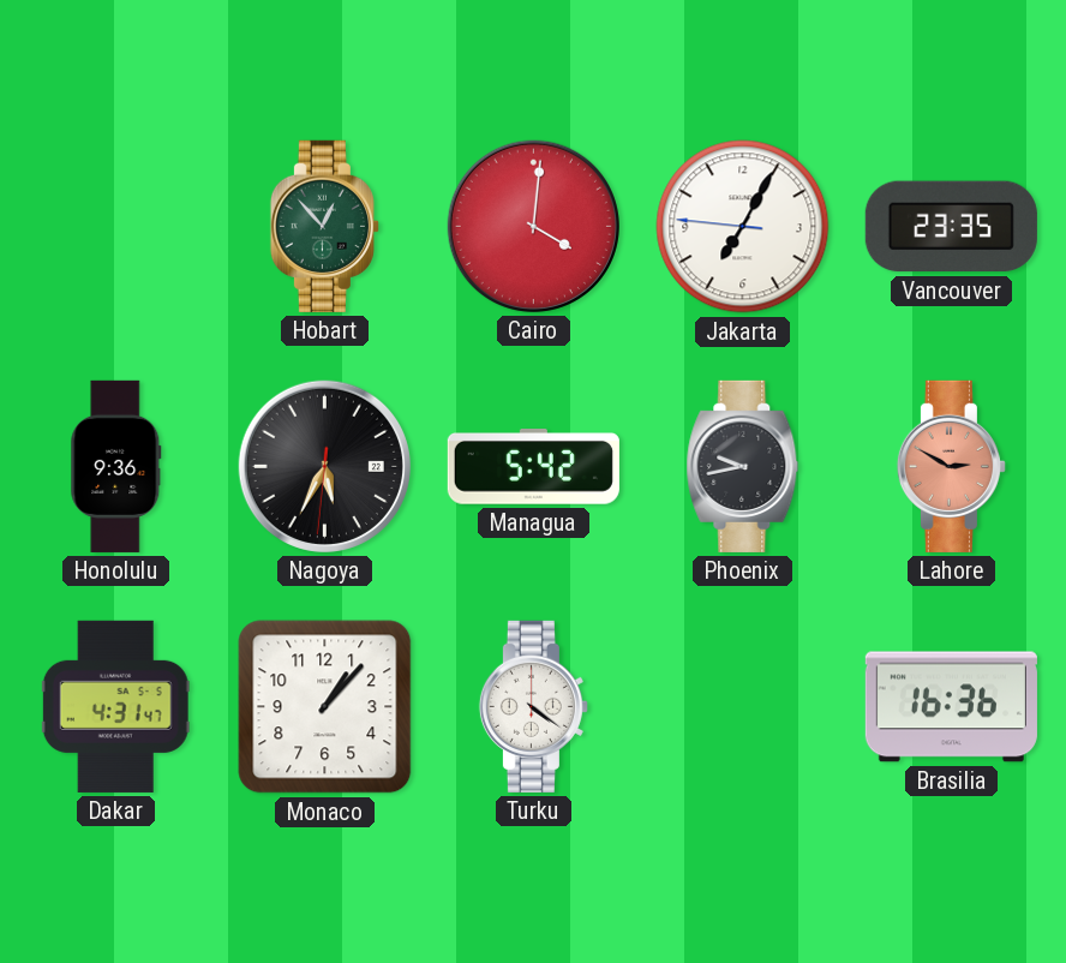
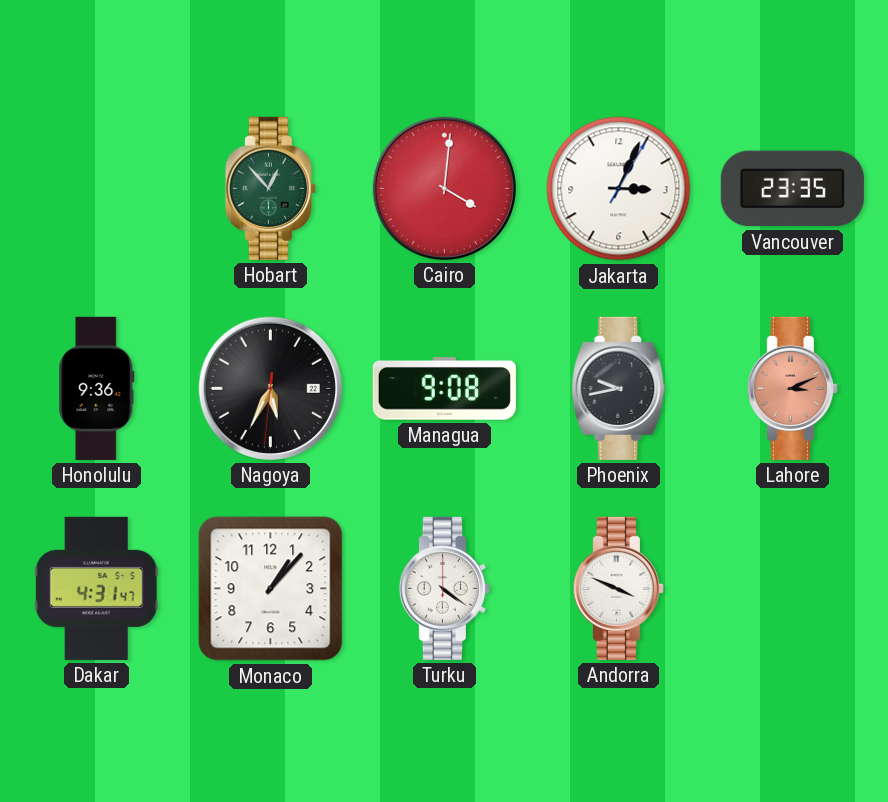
Jakarta: 7:04 -> 3:04
Managua: 5:42 -> 9:08
Lahore: 2:50 -> 3:11
Andorra: none -> 3:49
Brasilia: 16:36 -> none
